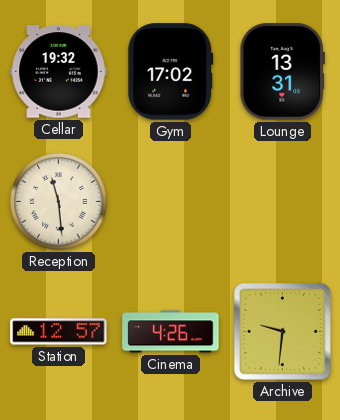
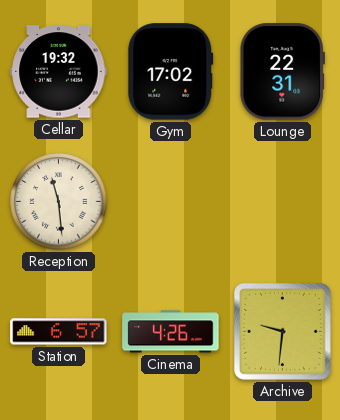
Lounge: 13:31 -> 22:31
Station: 12:57 -> 6:57
